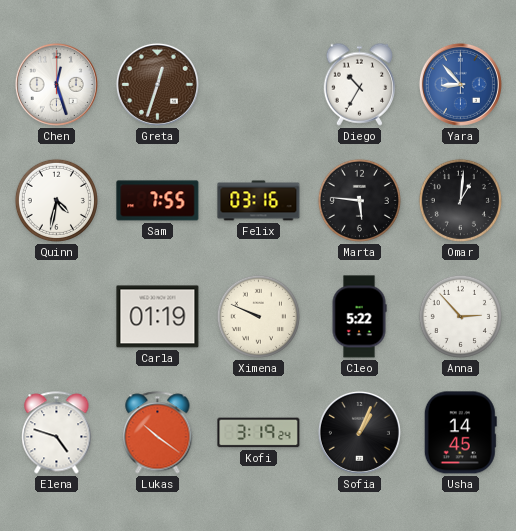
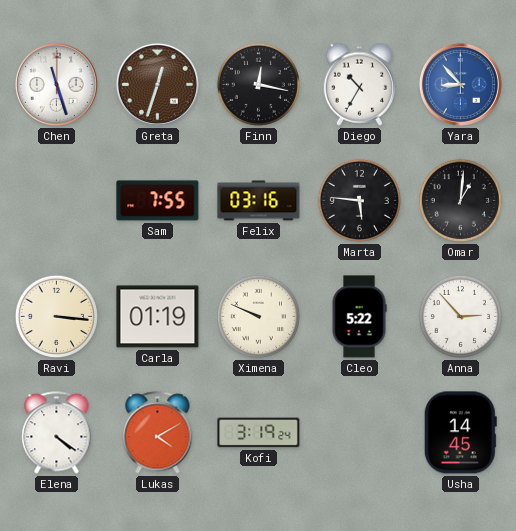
Chen: 12:27 -> 11:27
Finn: none -> 12:17
Quinn: 4:32 -> none
Ravi: none -> 3:16
Elena: 4:48 -> 4:21
Lukas: 10:21 -> 4:10
Sofia: 1:04 -> none
